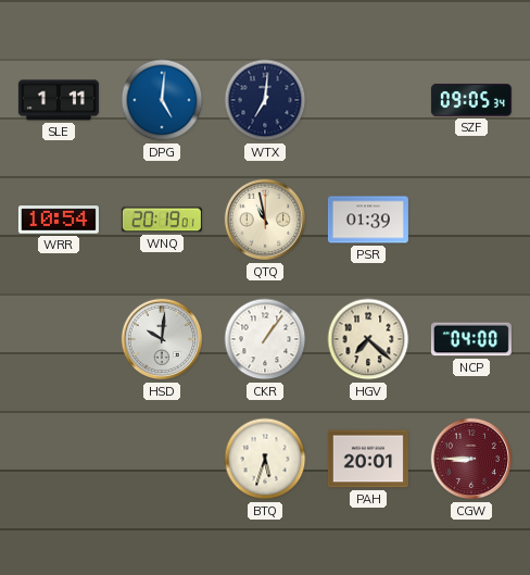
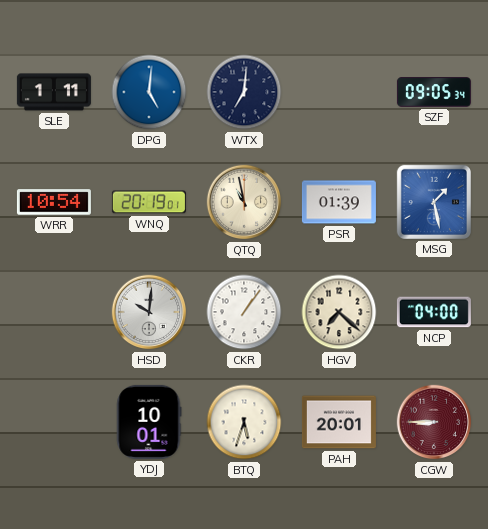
MSG: none -> 1:28
YDJ: none -> 10:01
